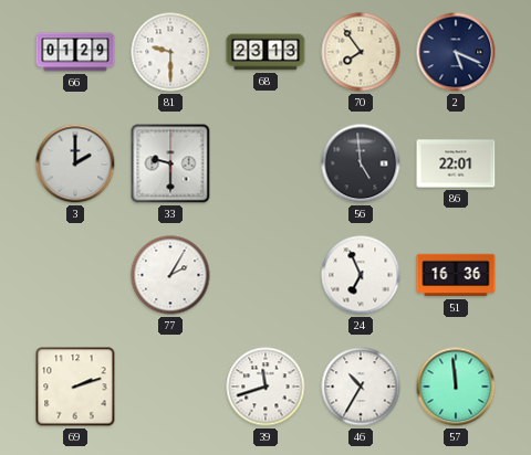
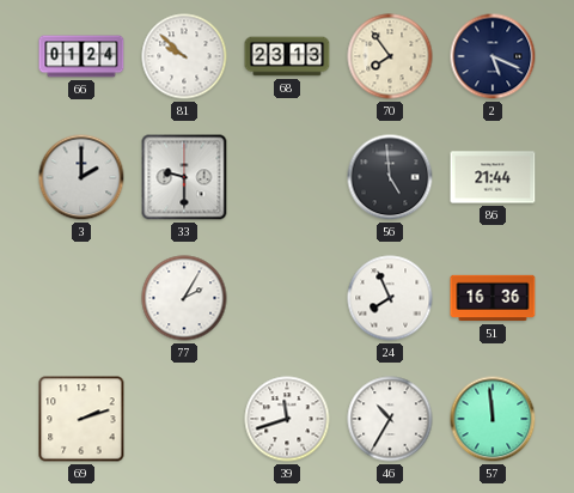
66: 01:29 -> 01:24
81: 9:30 -> 9:52
86: 22:01 -> 21:44
24: 6:56 -> 7:56
